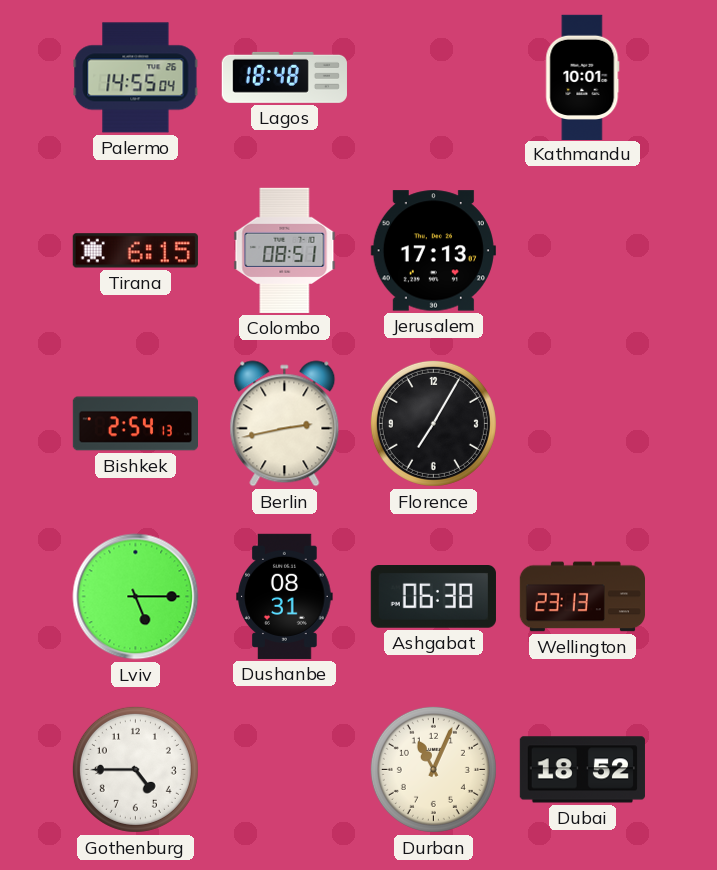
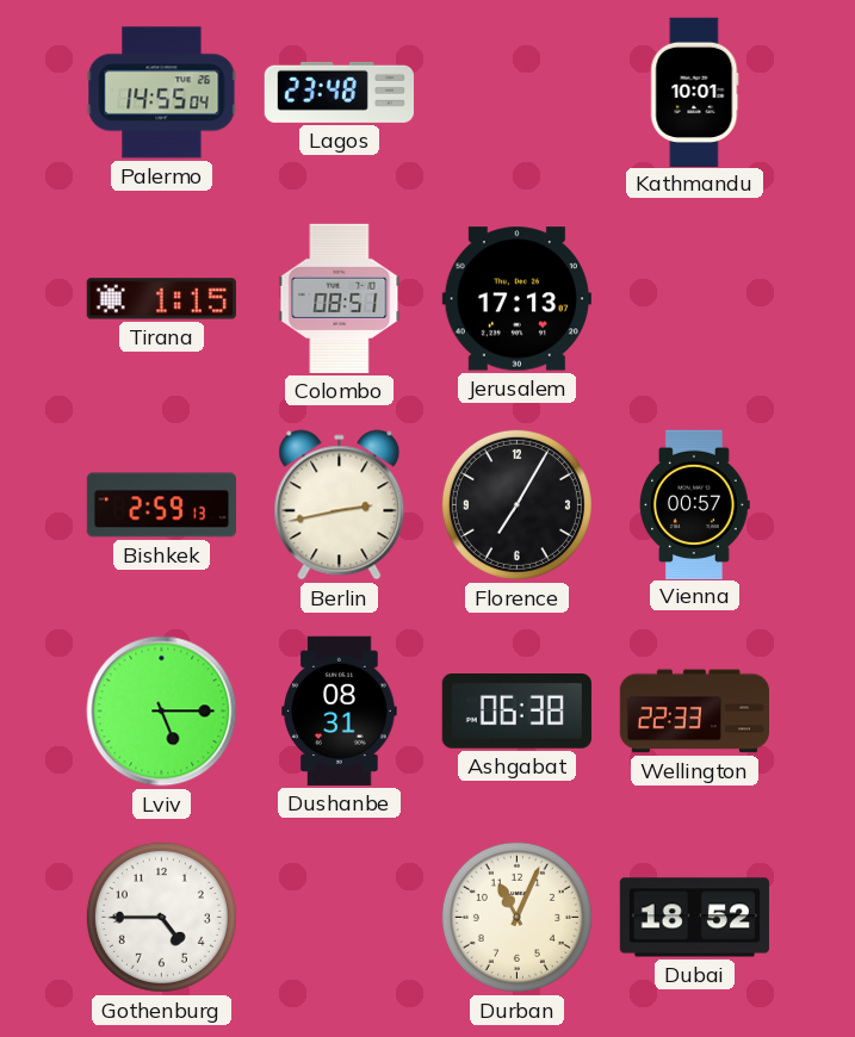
Lagos: 18:48 -> 23:48
Tirana: 6:15 -> 1:15
Bishkek: 2:54 -> 2:59
Vienna: none -> 00:57
Wellington: 23:13 -> 22:33
